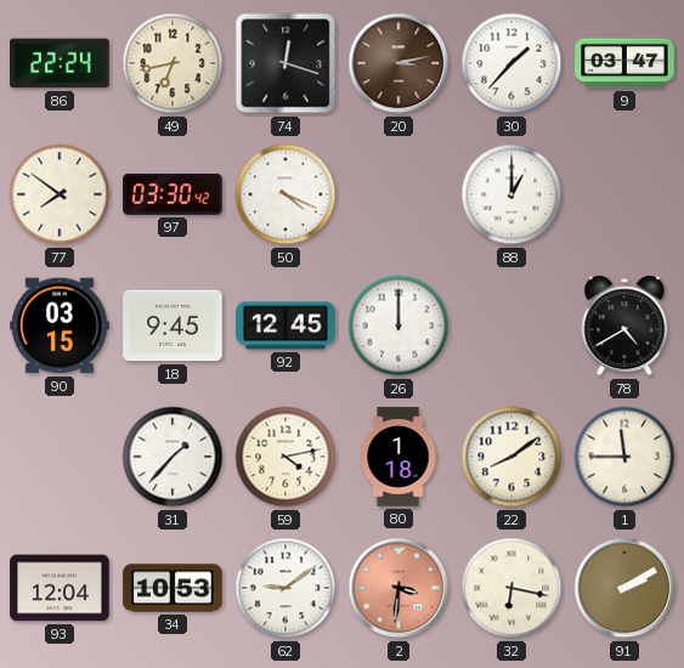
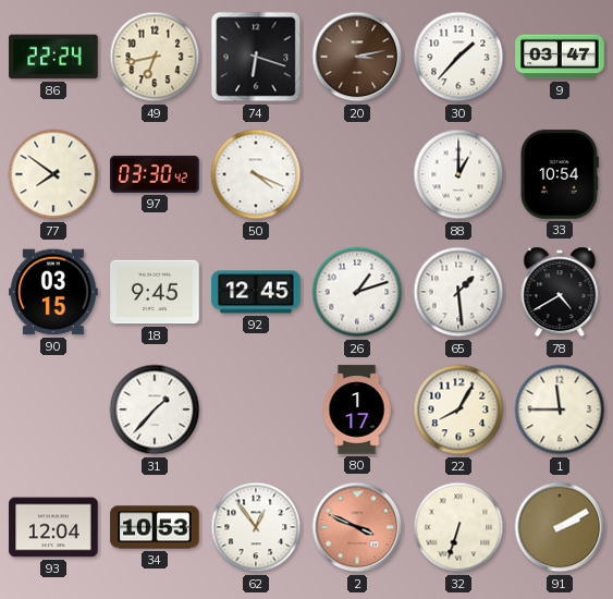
74: 12:18 -> 6:18
33: none -> 10:54
26: 12:00 -> 1:12
65: none -> 1:29
59: 4:13 -> none
80: 1:18 -> 1:17
22: 8:09 -> 8:05
62: 9:09 -> 12:54
2: 3:31 -> 3:49
32: 6:17 -> 6:33
